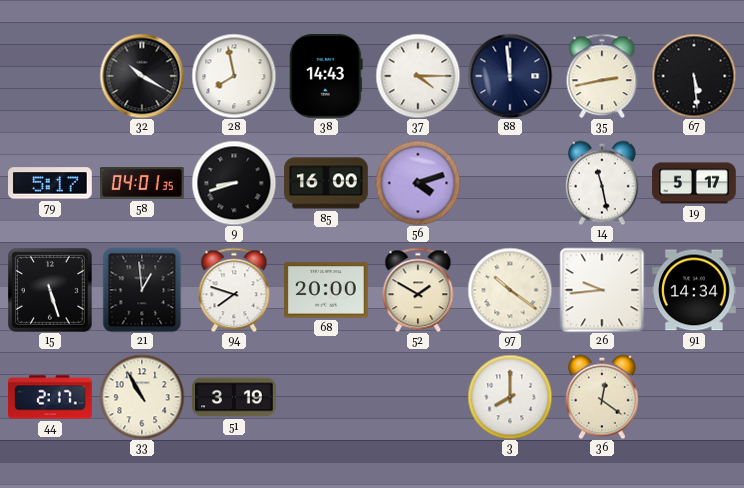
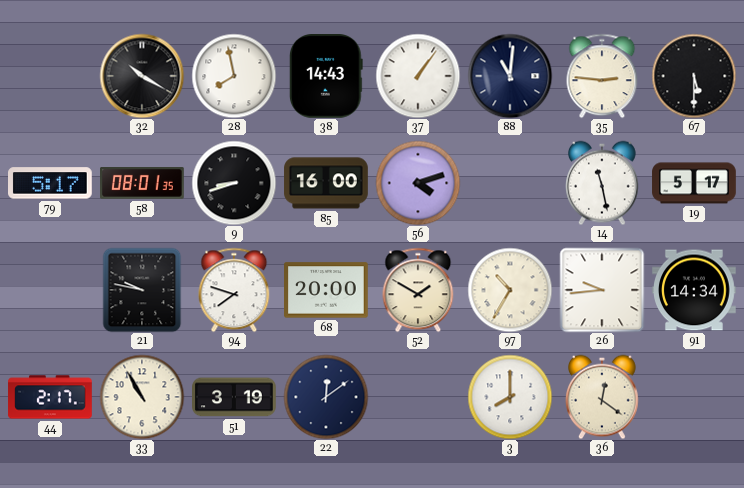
37: 4:15 -> 1:06
88: 11:59 -> 11:01
35: 2:43 -> 2:46
67: 5:29 -> 5:30
58: 04:01 -> 08:01
15: 5:27 -> none
21: 12:59 -> 9:47
97: 10:21 -> 10:35
22: none -> 12:09
